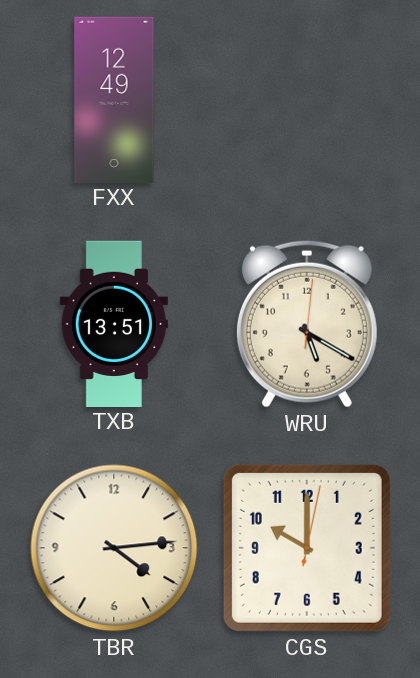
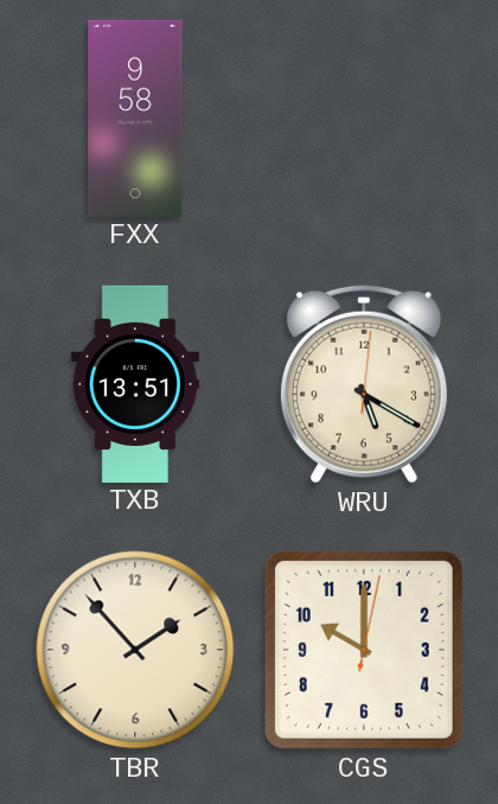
FXX: 12:49 -> 9:58
TBR: 4:14 -> 1:53
